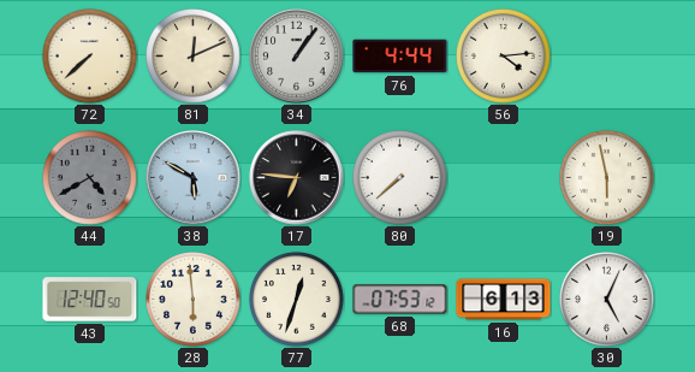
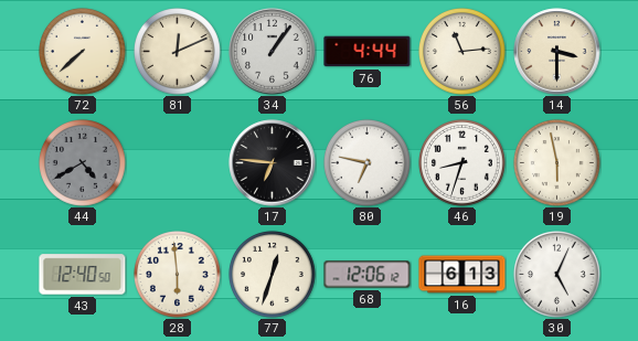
56: 4:14 -> 11:14
14: none -> 3:30
38: 5:50 -> none
80: 7:38 -> 6:47
46: none -> 8:33
68: 07:53 -> 12:06
